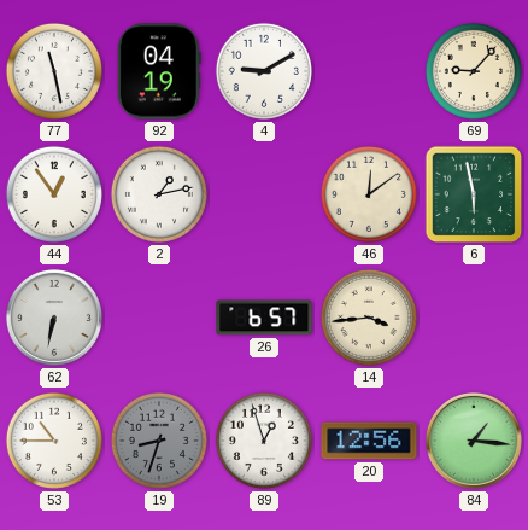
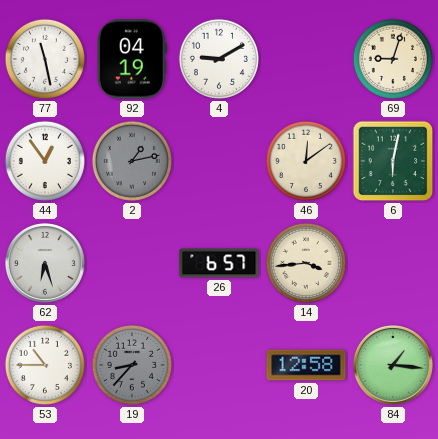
69: 9:07 -> 9:03
2 dial: white -> grey
6: 5:58 -> 6:02
62: 6:32 -> 6:27
19: 8:33 -> 8:37
89: 12:57 -> none
20: 12:56 -> 12:58
